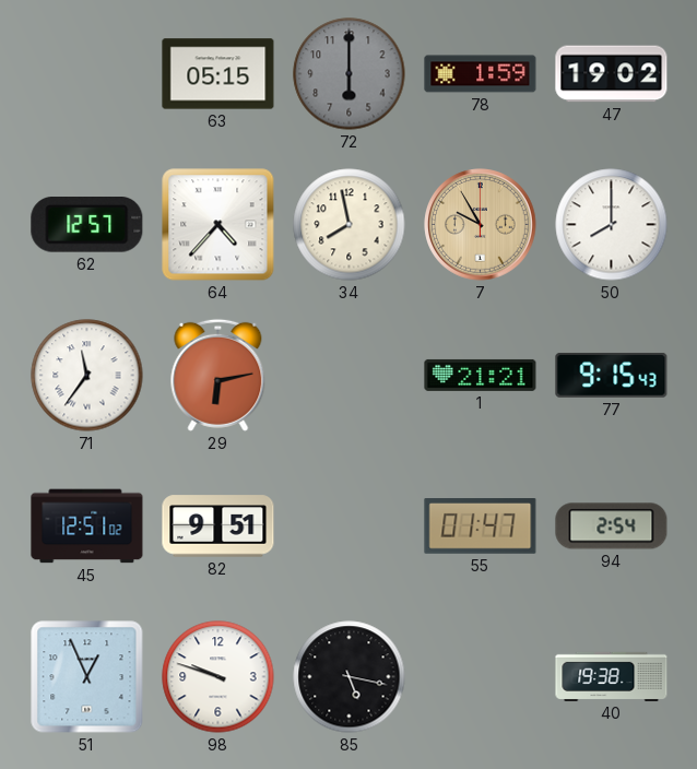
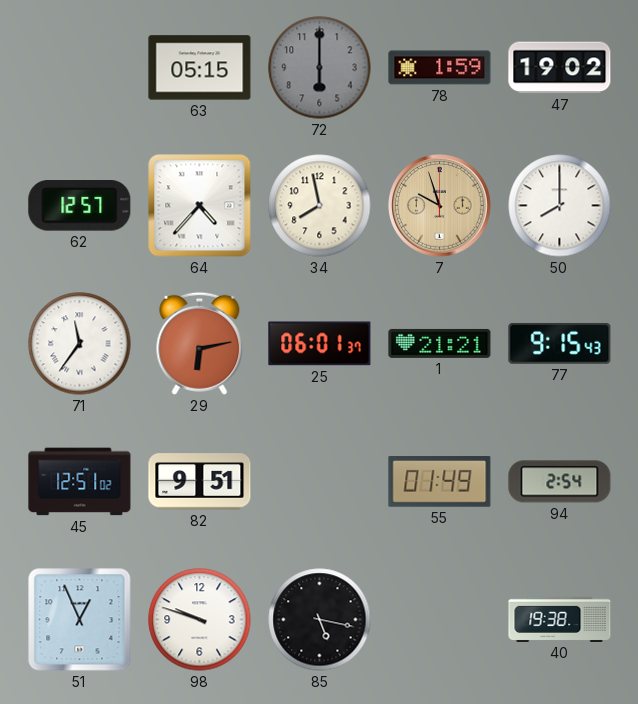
7: 9:55 -> 9:57
25: none -> 06:01
55: 01:47 -> 01:49
